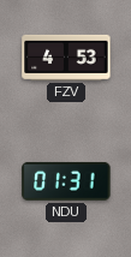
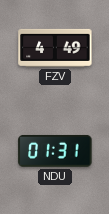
FZV: 4:53 -> 4:49
